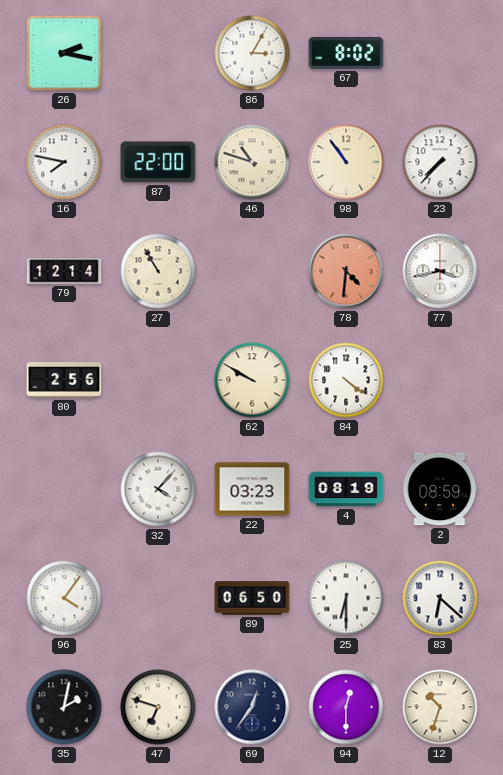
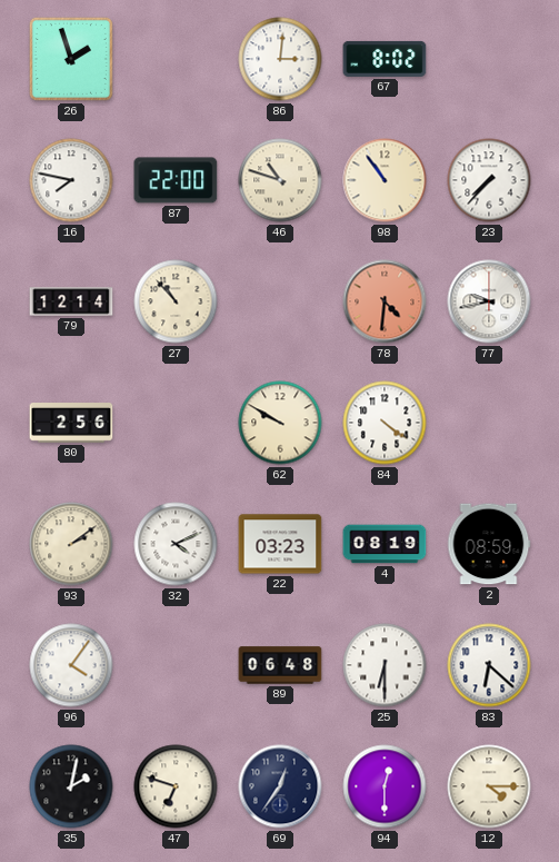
26: 2:17 -> 1:57
86: 3:05 -> 3:01
27: 10:55 -> 10:53
77: 3:43 -> 9:43
93: none -> 2:09
32: 4:07 -> 4:11
89: 06:50 -> 06:48
12: 10:33 -> 4:15
